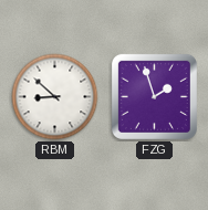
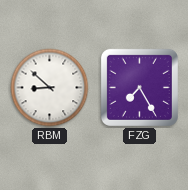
FZG: 1:57 -> 7:25
